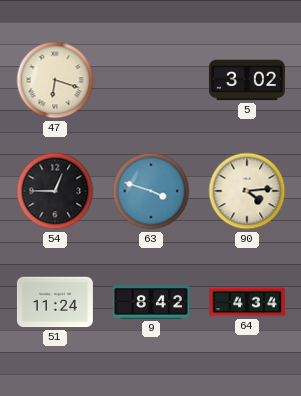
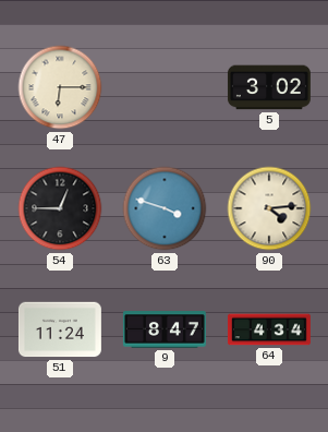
47: 6:18 -> 6:15
9: 8:42 -> 8:47
